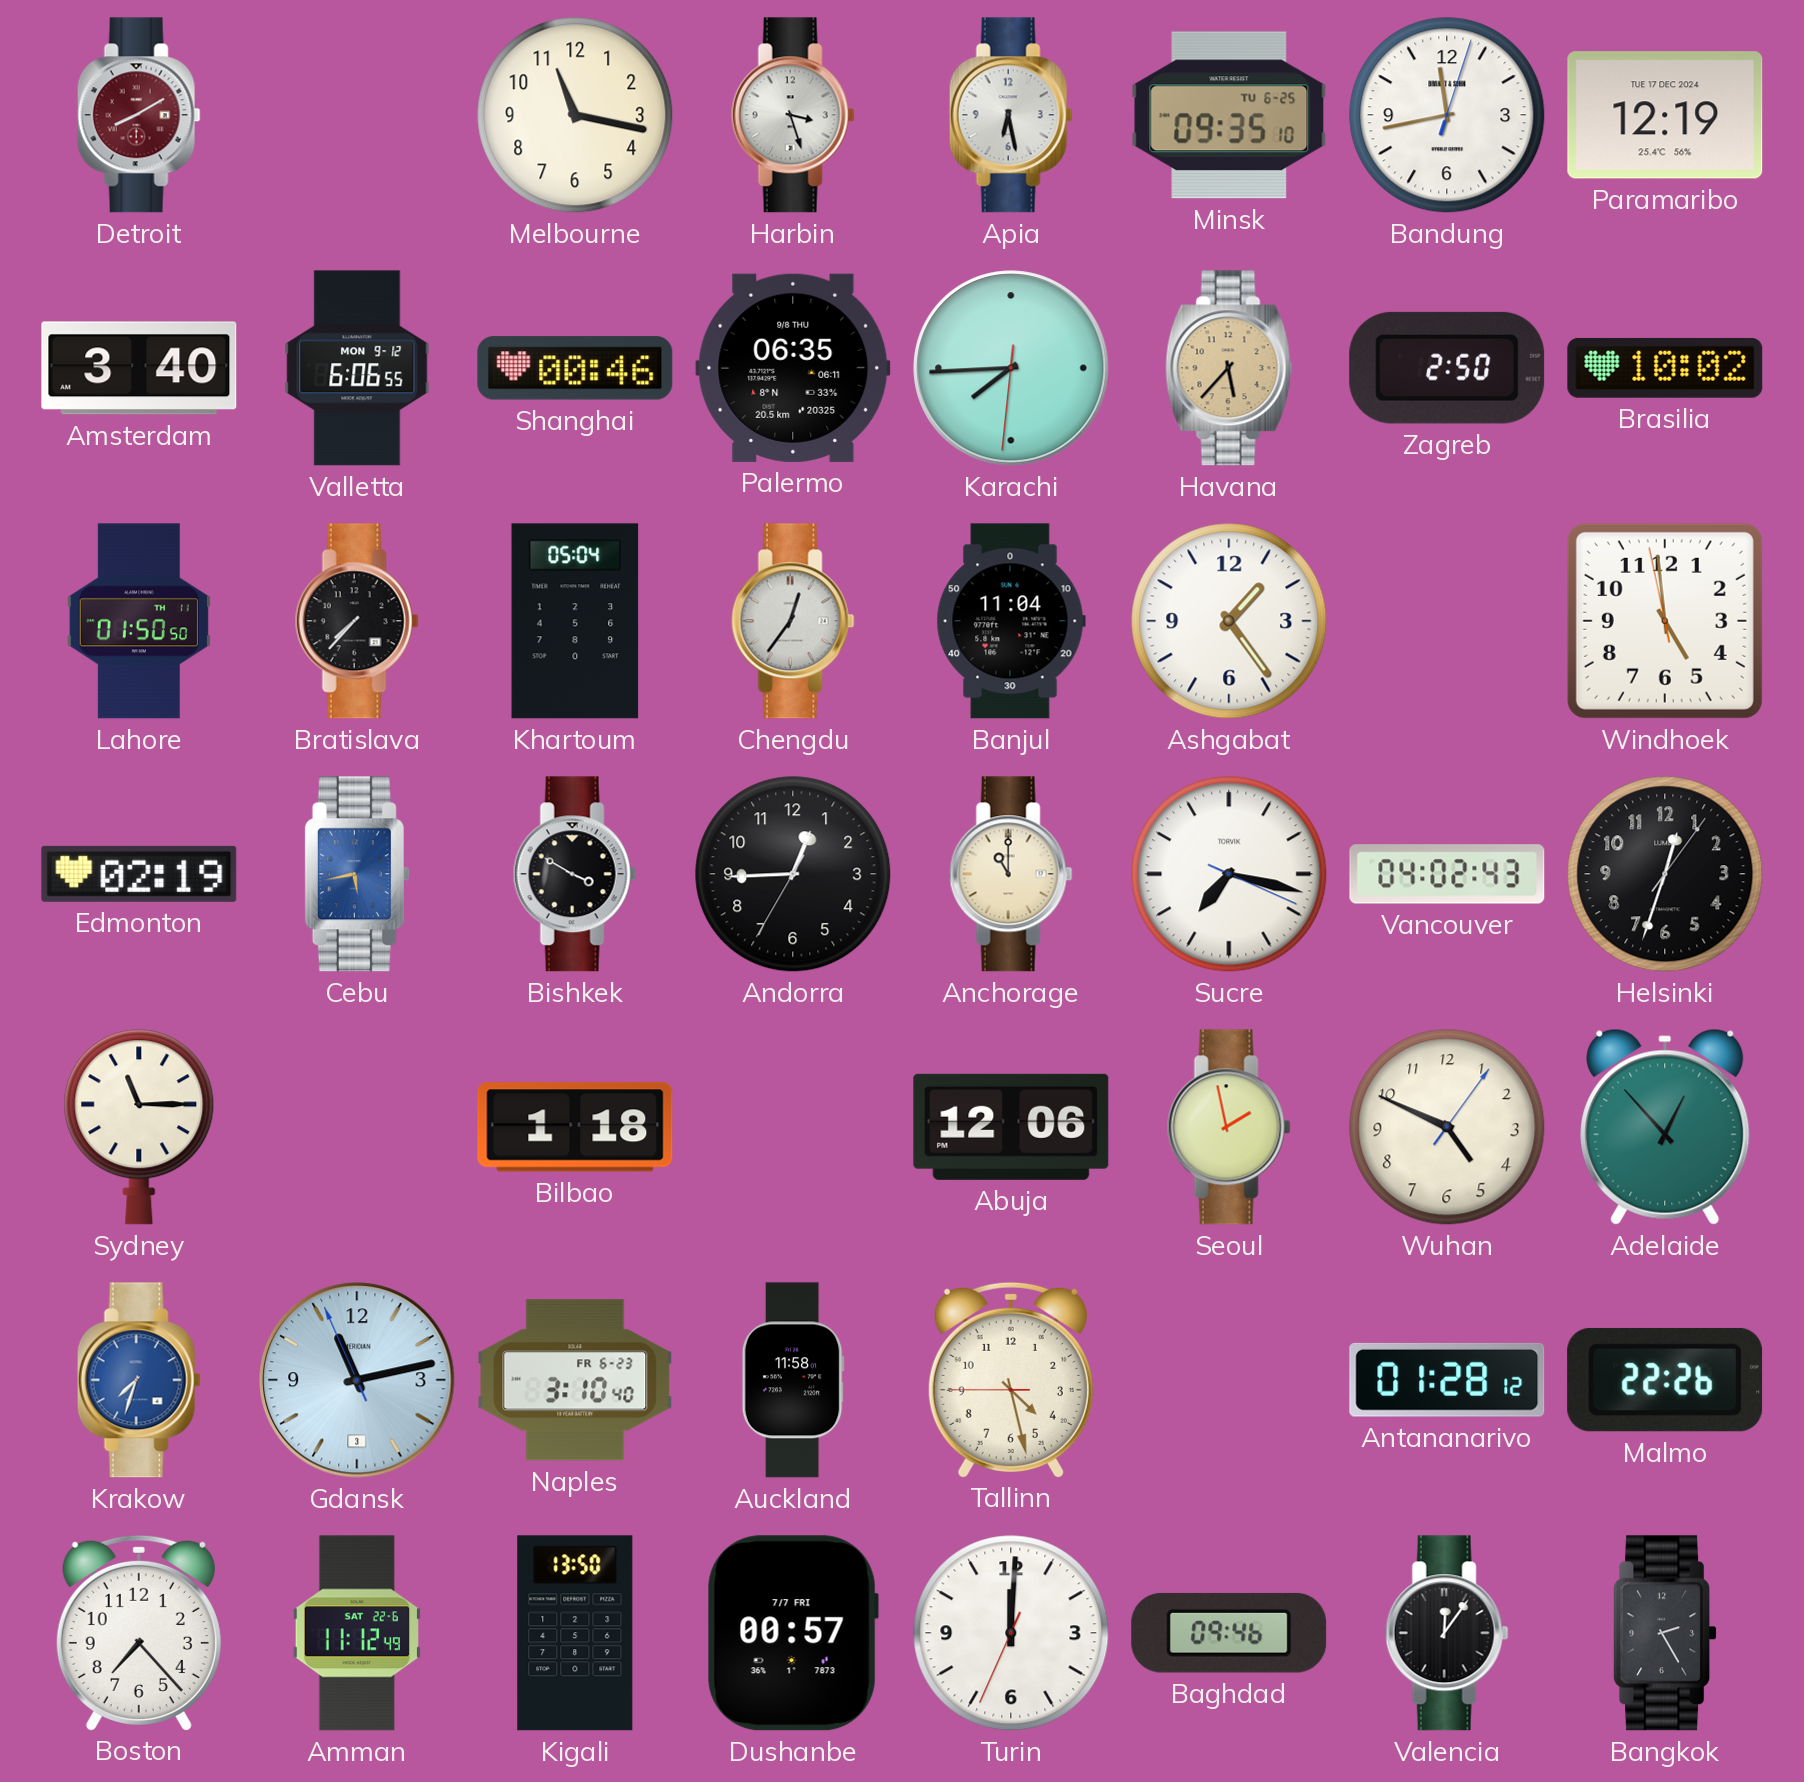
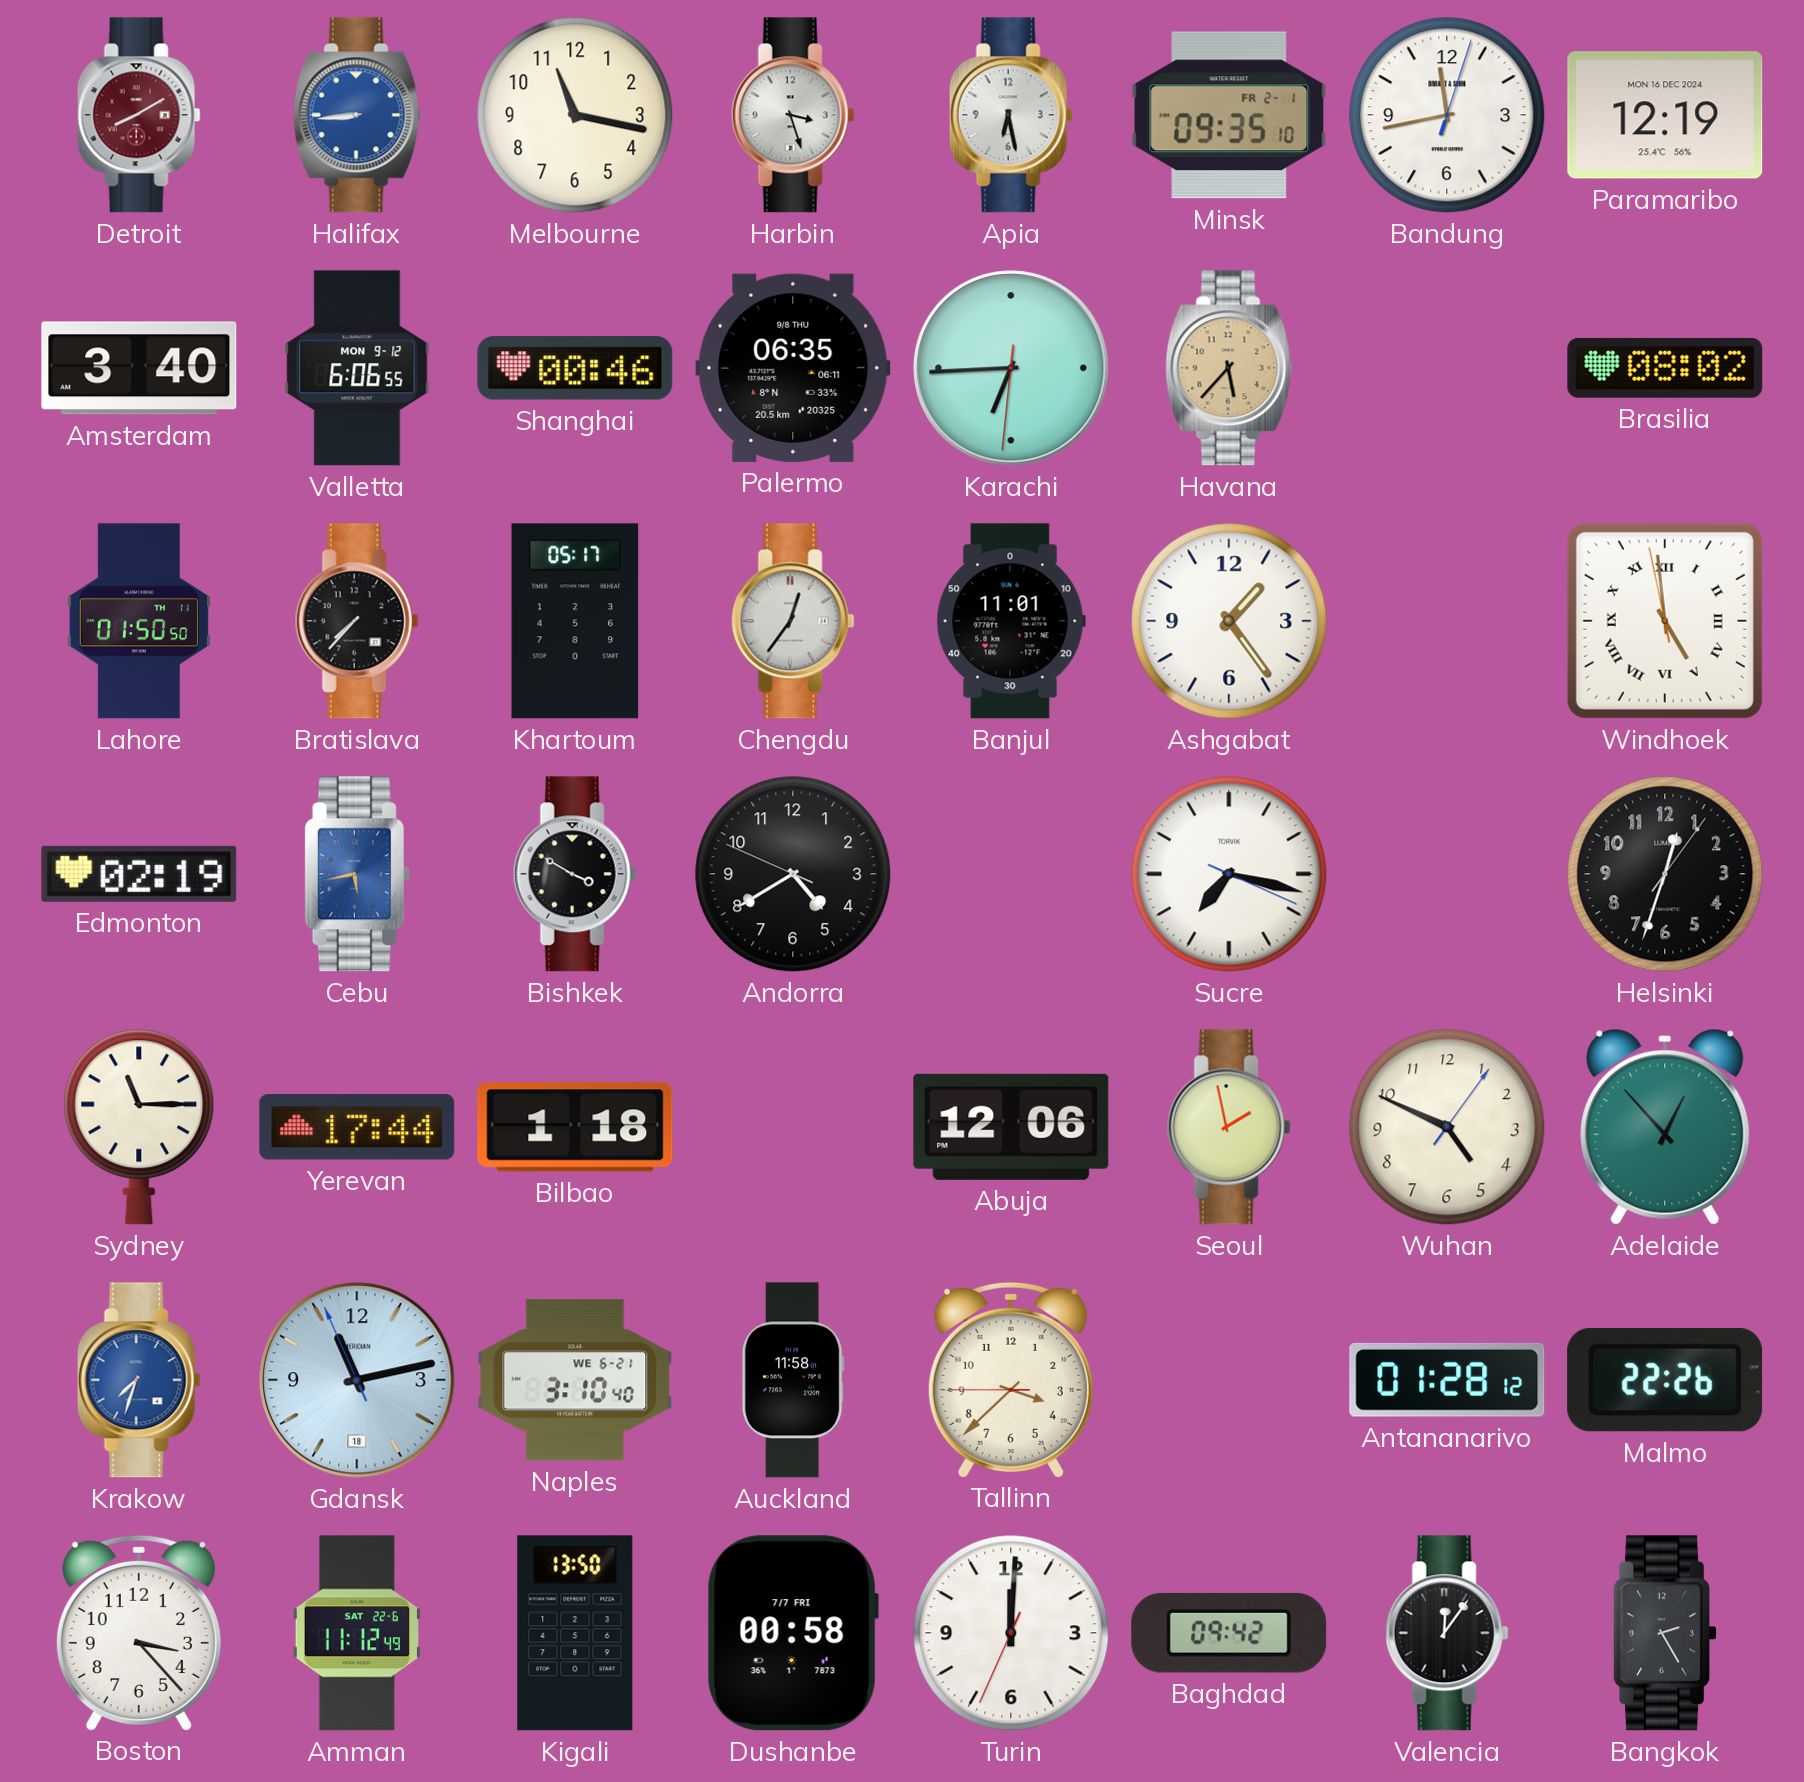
Halifax: none -> 8:44
Minsk date: TU 6-25 -> FR 2-1
Paramaribo date: TUE 17 DEC 2024 -> MON 16 DEC 2024
Karachi: 7:44 -> 6:44
Zagreb: 2:50 -> none
Brasilia: 10:02 -> 08:02
Khartoum: 05:04 -> 05:17
Banjul: 11:04 -> 11:01
Windhoek numerals: Arabic -> Roman
Andorra: 12:44 -> 4:39
Anchorage: 11:00 -> none
Vancouver: 04:02 -> none
Yerevan: none -> 17:44
Gdansk date: 3 -> 18
Naples date: FR 6-23 -> WE 6-21
Tallinn: 4:27 -> 3:37
Boston: 7:23 -> 3:23
Dushanbe: 00:57 -> 00:58
Baghdad: 09:46 -> 09:42
